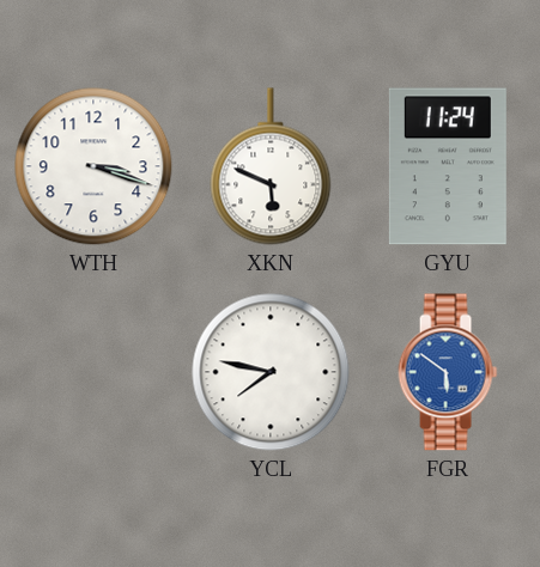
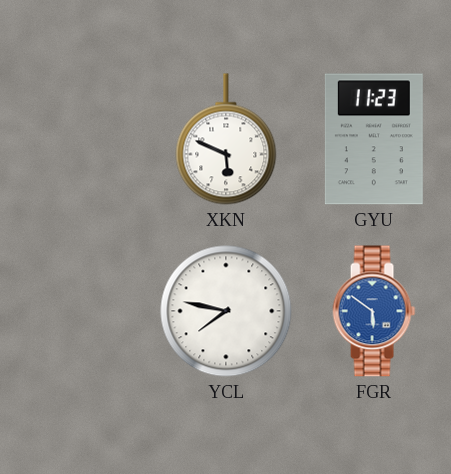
WTH: 3:18 -> none
GYU: 11:24 -> 11:23
